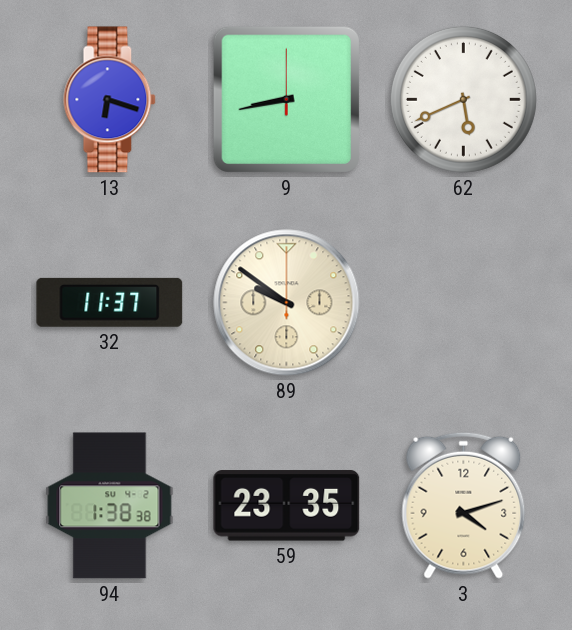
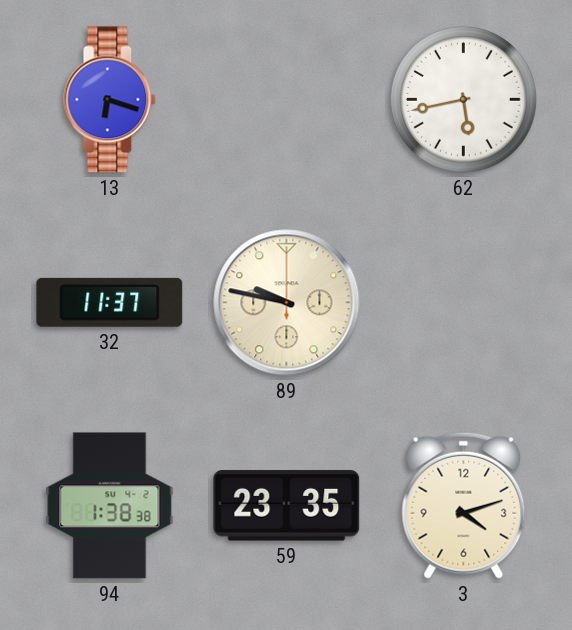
9: 8:43 -> none
62: 5:41 -> 5:43
89: 9:51 -> 9:47
